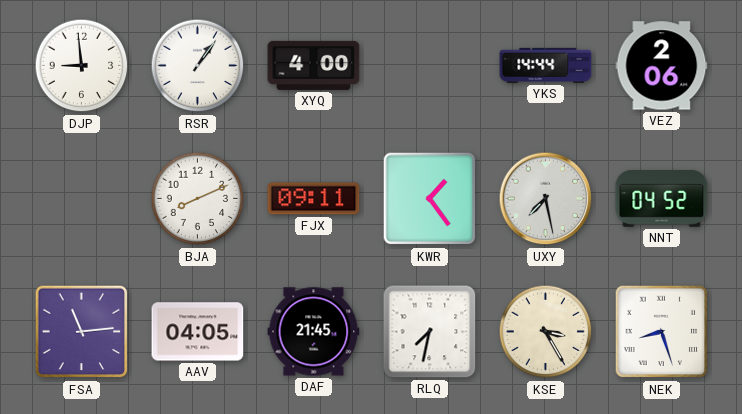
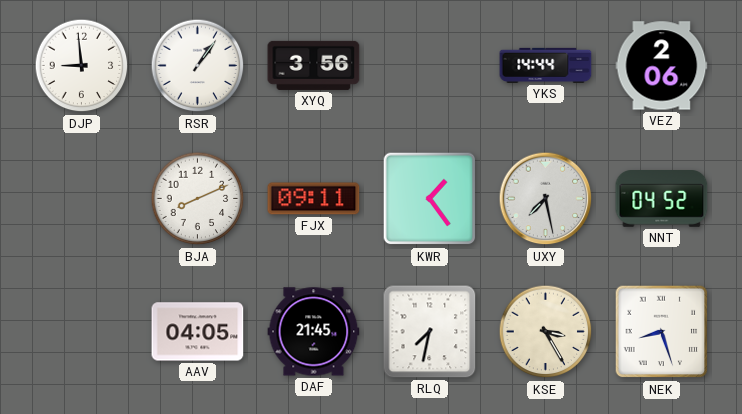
XYQ: 4:00 -> 3:56
FSA: 11:14 -> none
